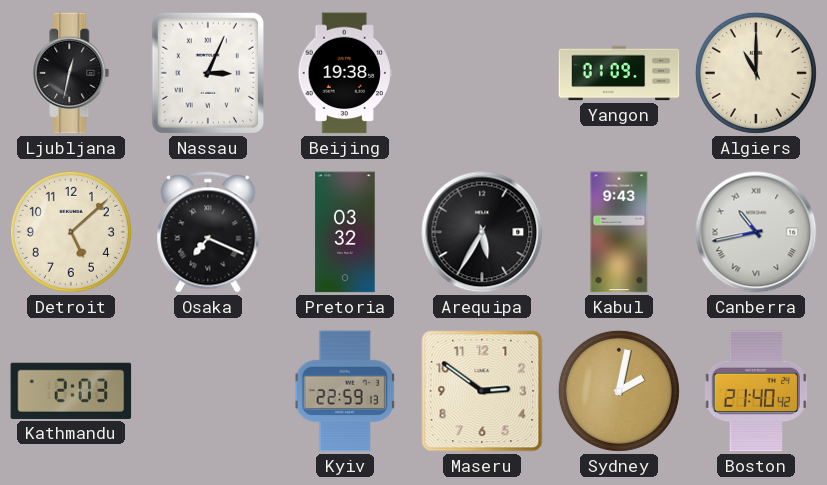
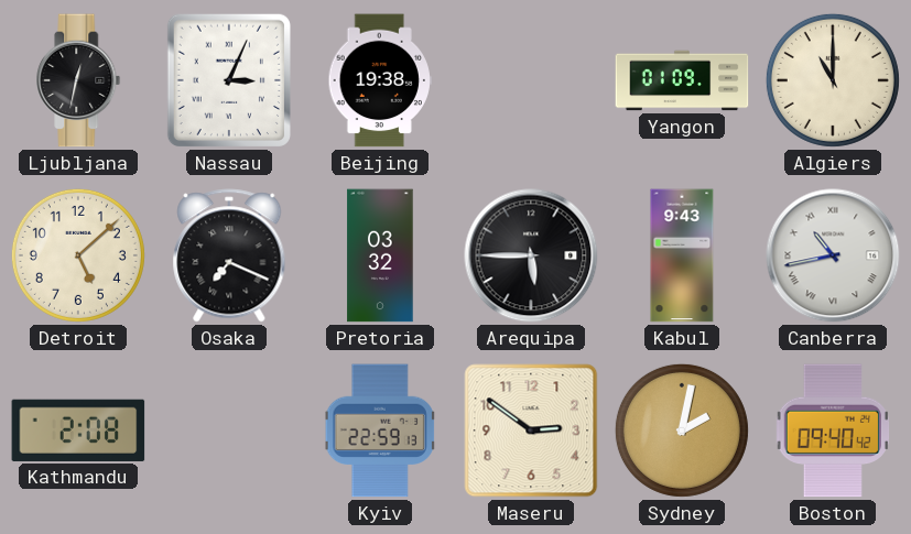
Arequipa: 5:35 -> 5:45
Kathmandu: 2:03 -> 2:08
Boston: 21:40 -> 09:40
